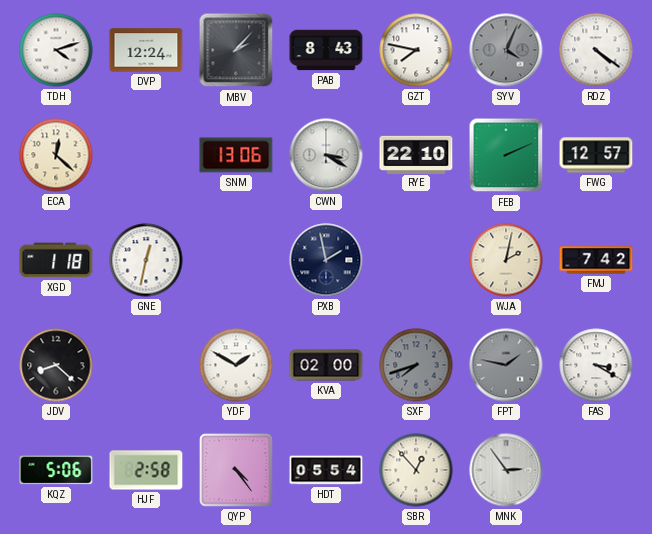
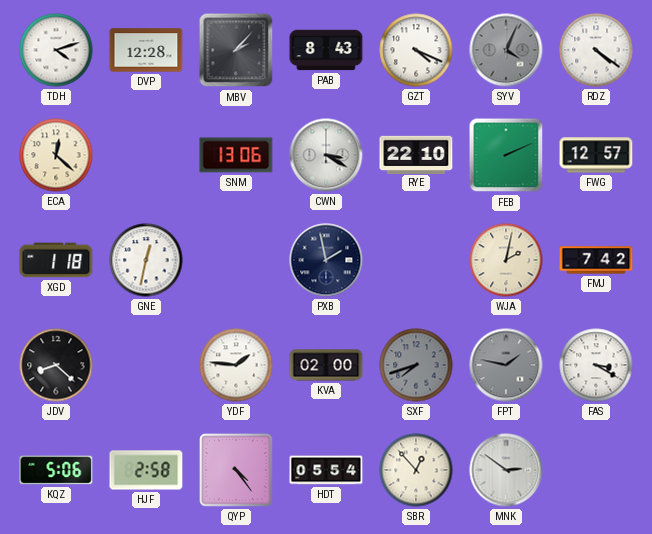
DVP: 12:24 -> 12:28
GZT: 7:47 -> 4:19
YDF: 1:50 -> 1:46
MNK: 2:54 -> 2:51
